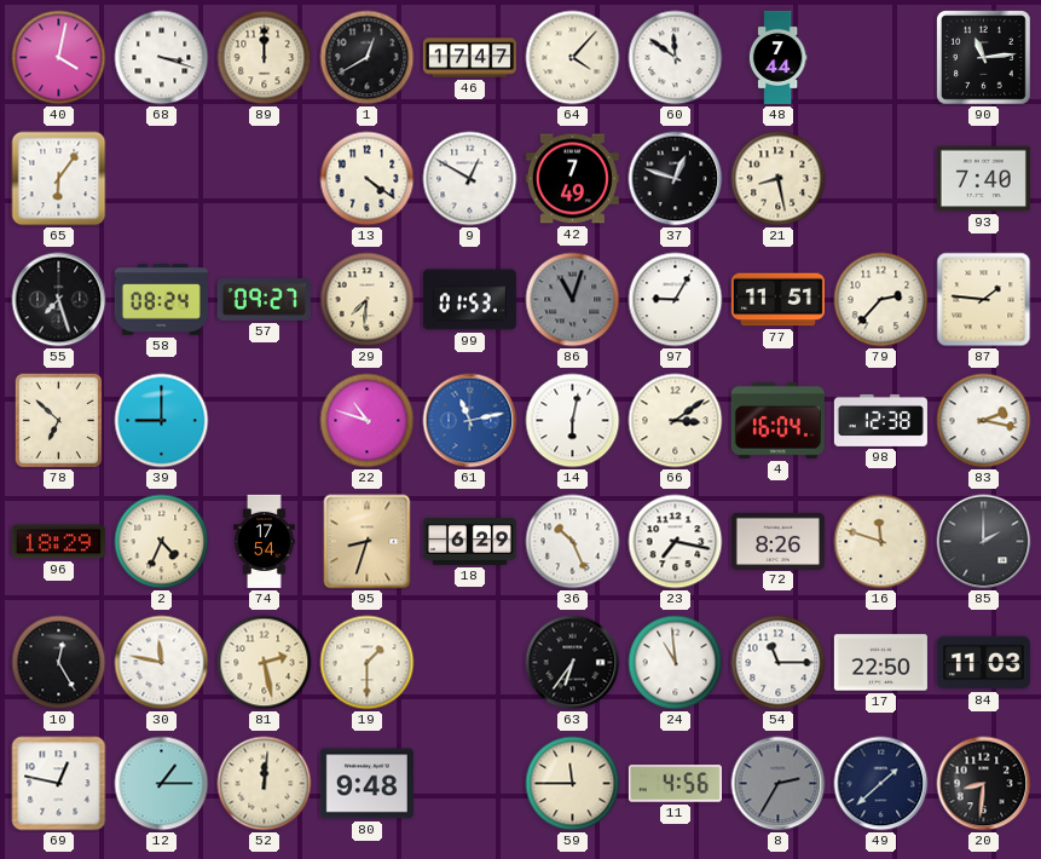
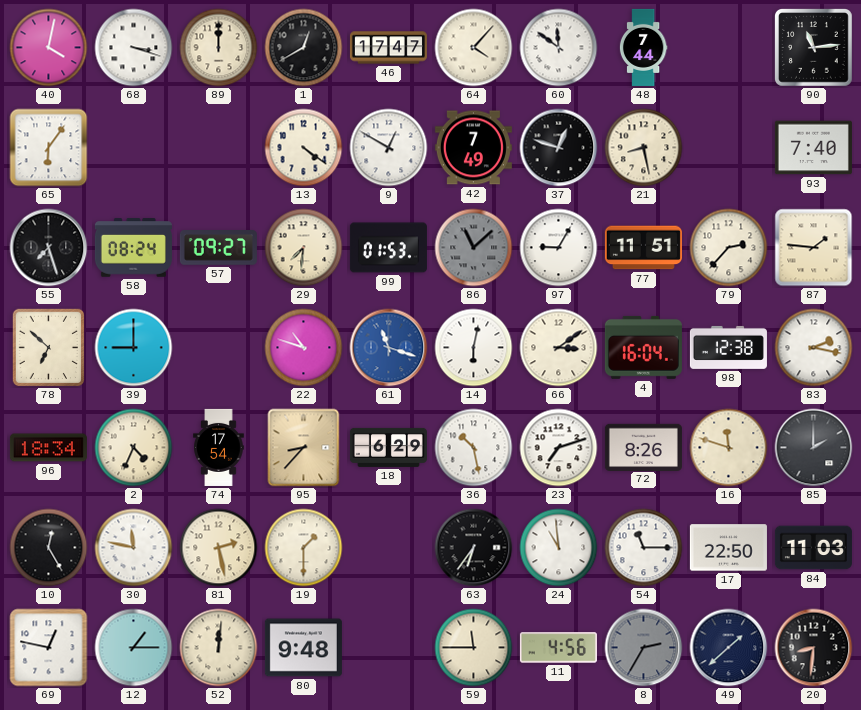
86: 11:03 -> 11:08
61: 11:13 -> 11:18
96: 18:29 -> 18:34
95: 8:33 -> 8:37
36: 10:26 -> 10:28
23: 7:17 -> 7:12
